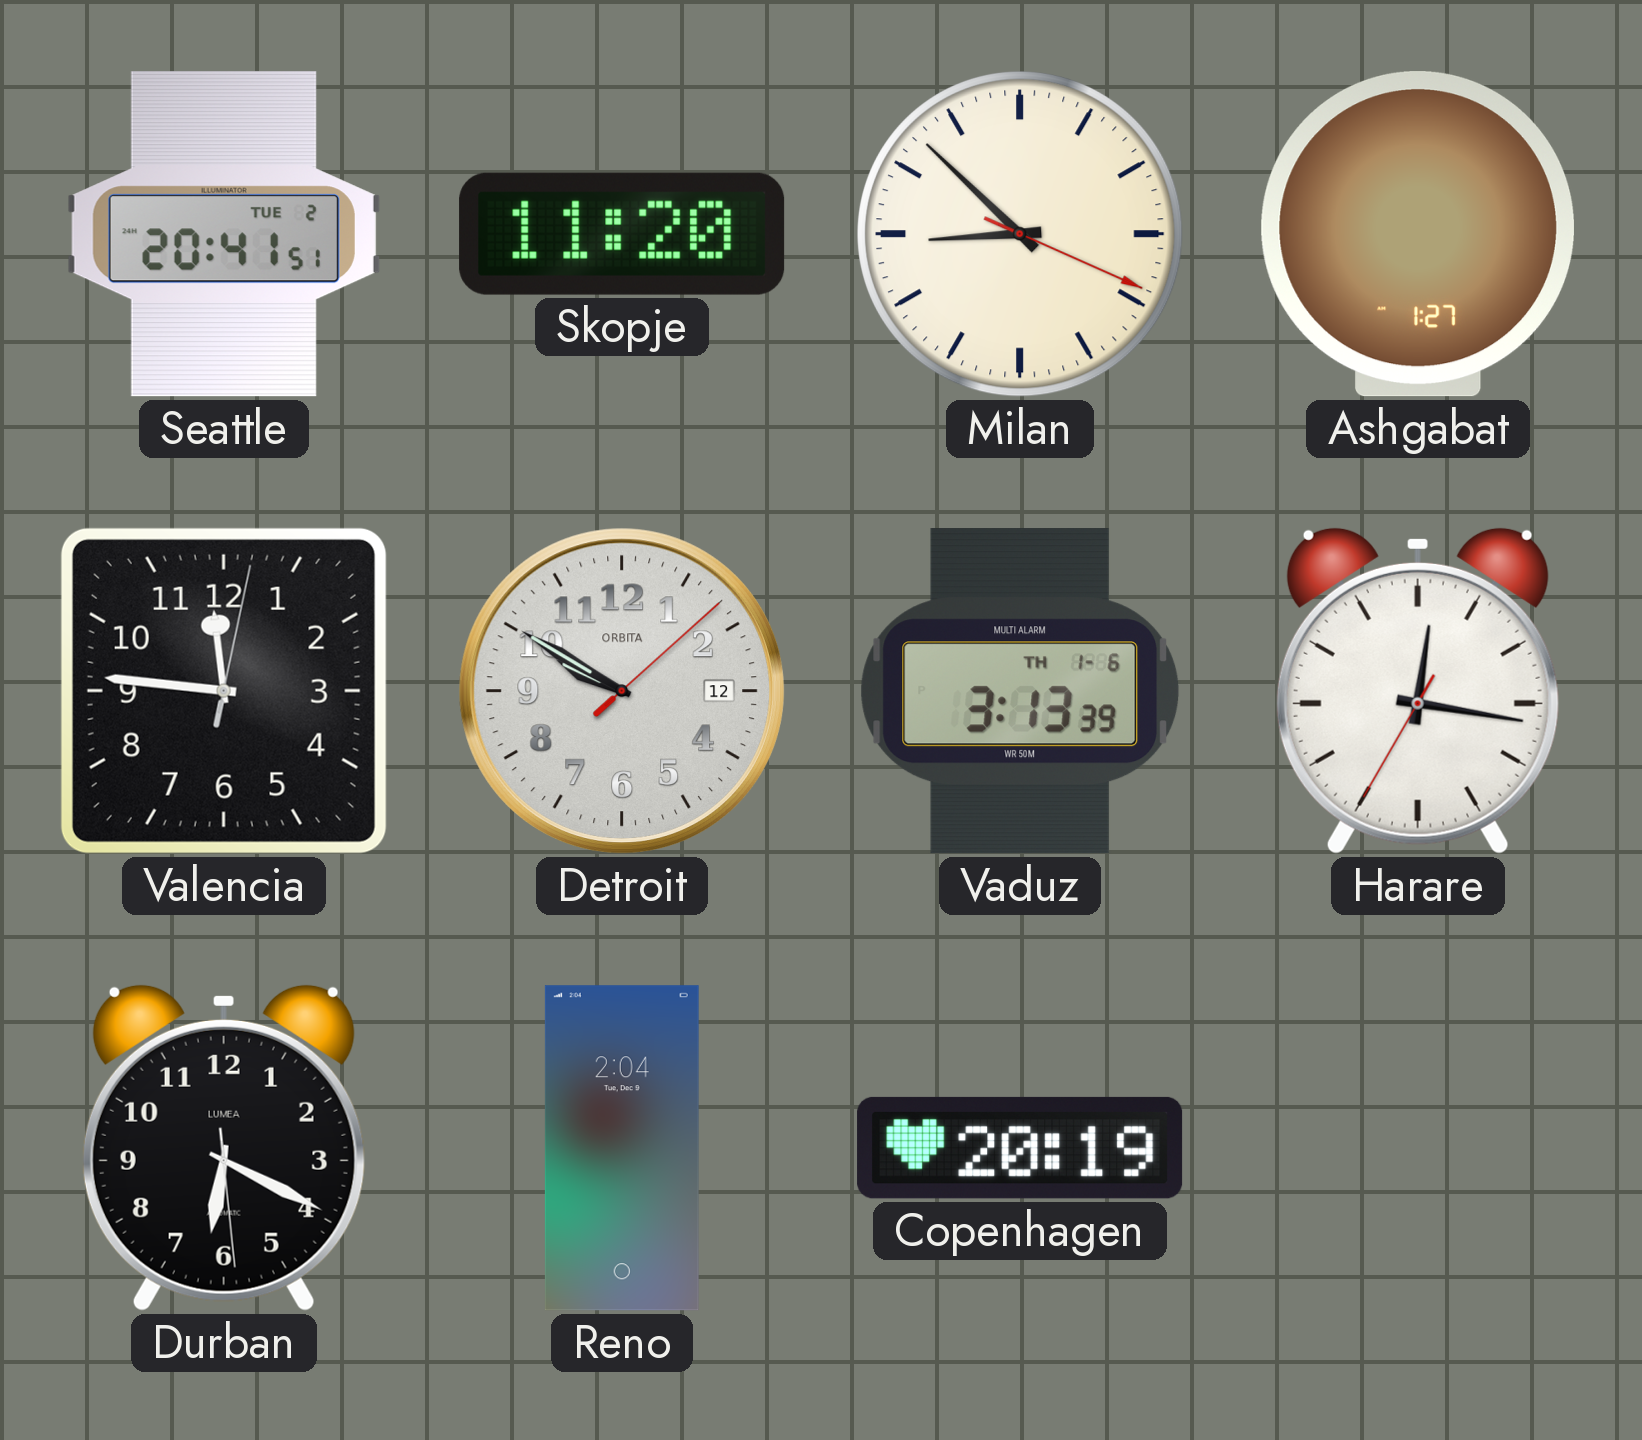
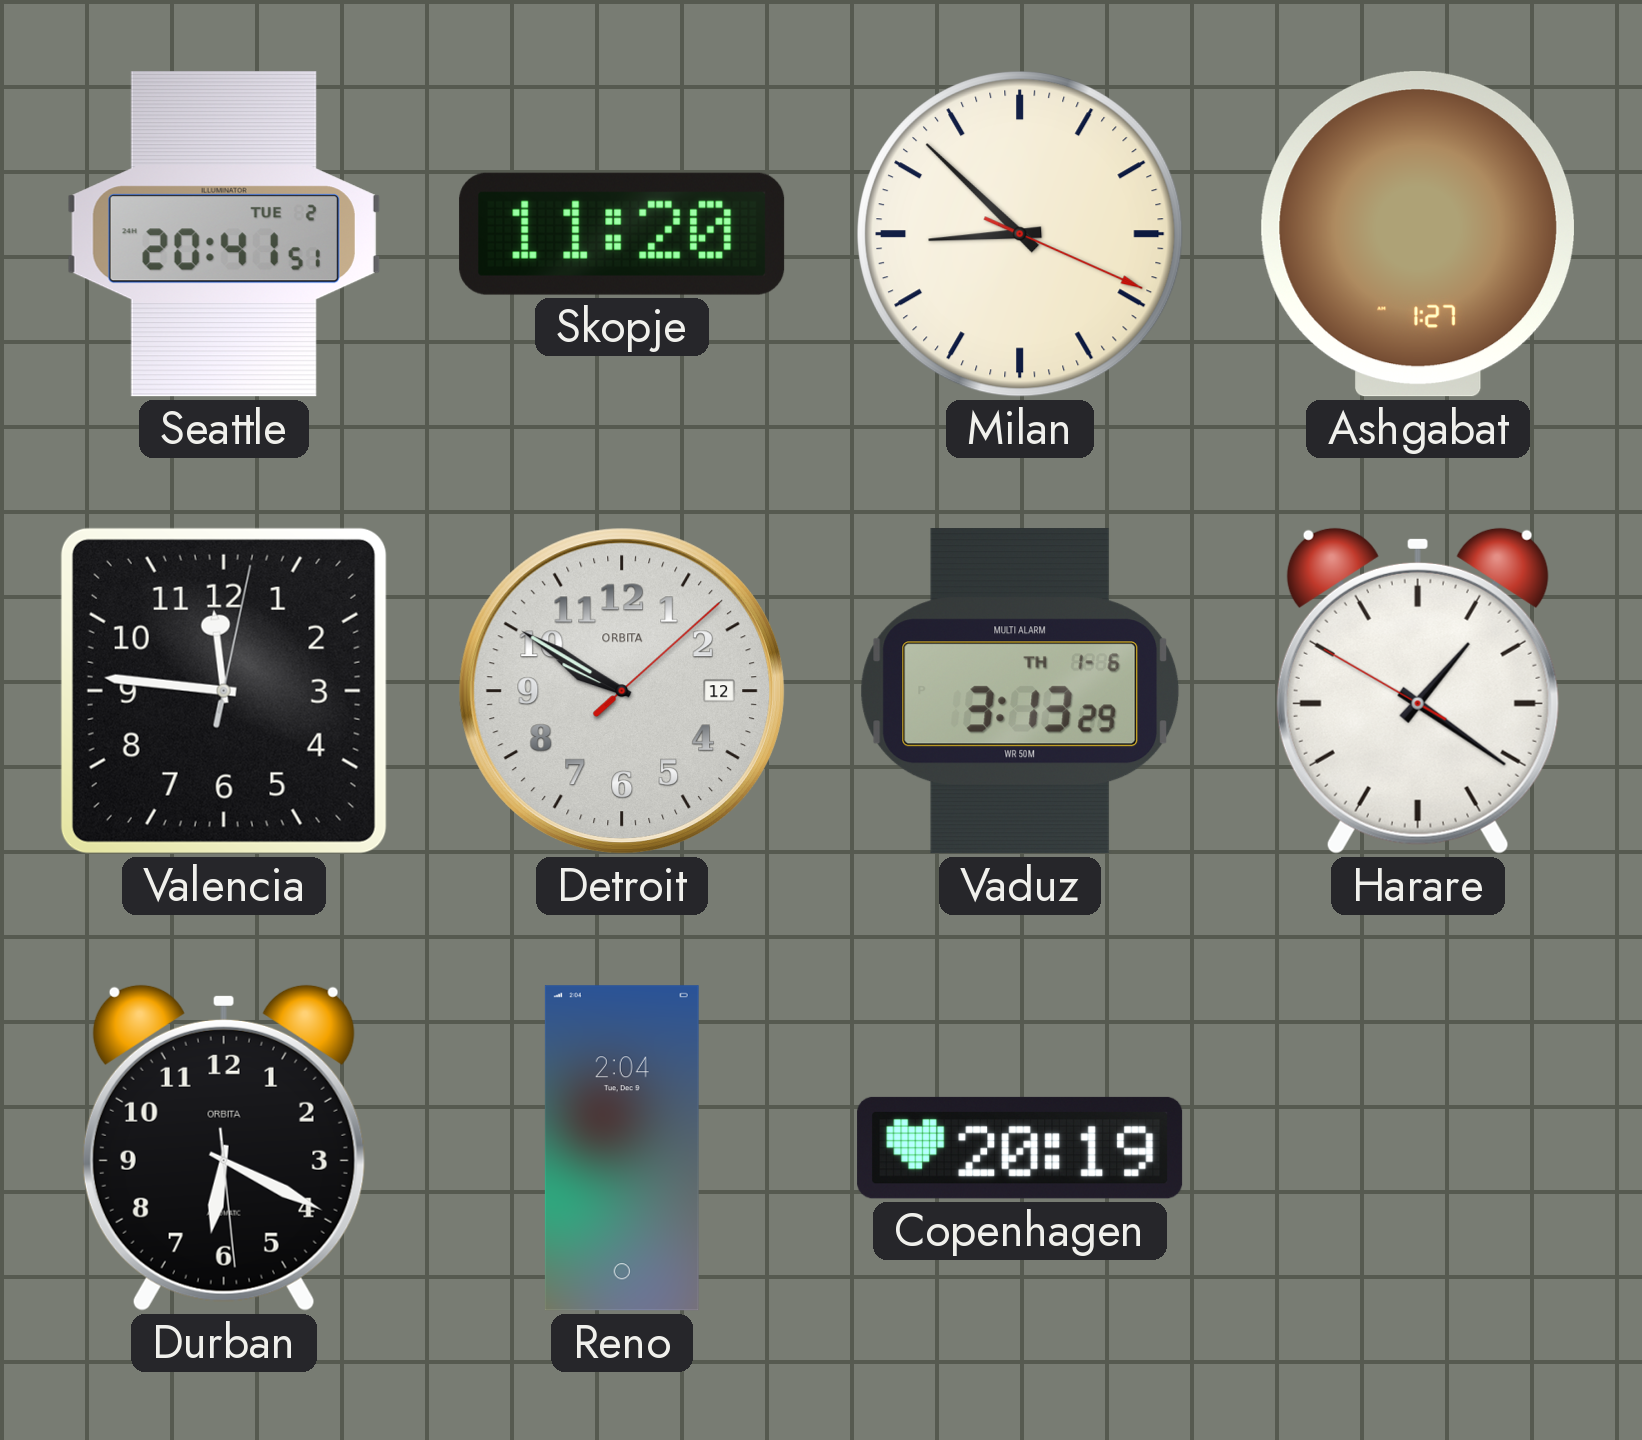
Vaduz: 3:13:39 -> 3:13:29
Harare: 12:16 -> 1:20
Durban brand: LUMEA -> ORBITA
